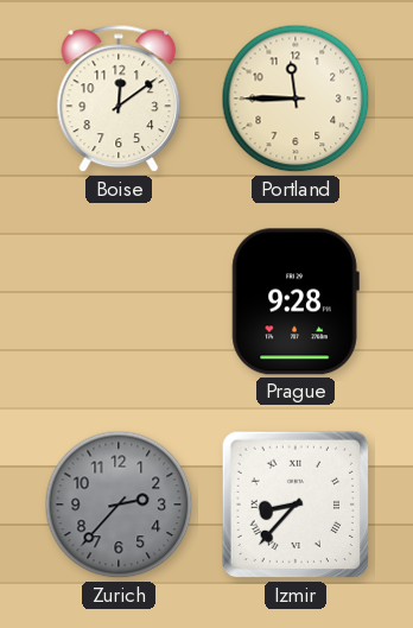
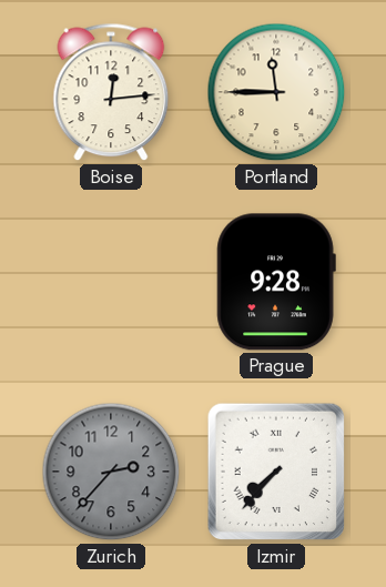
Boise: 12:09 -> 12:14
Izmir: 8:37 -> 7:37
